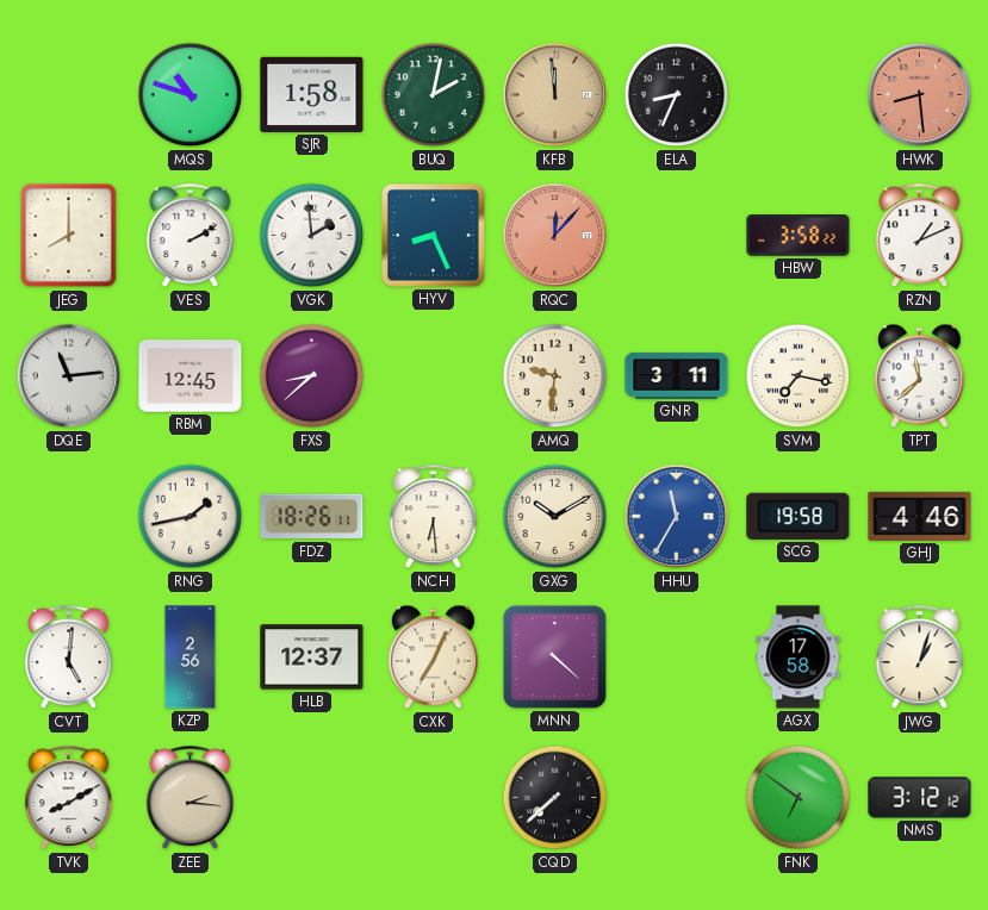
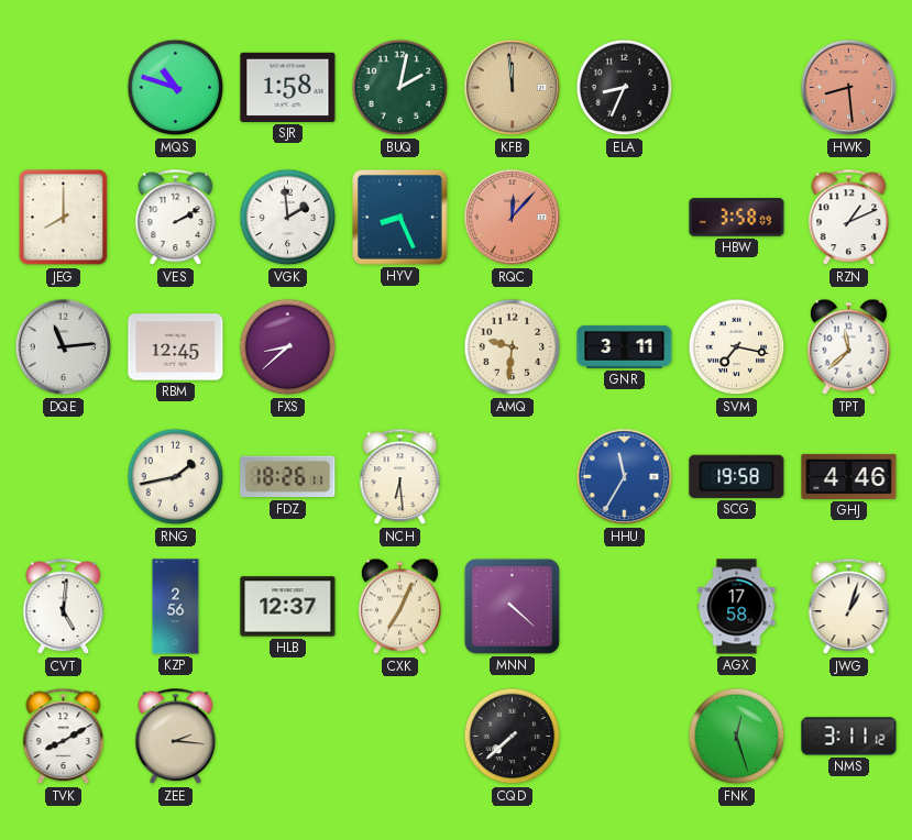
HBW: 3:58:22 -> 3:58:09
GXG: 10:10 -> none
FNK: 6:51 -> 12:27
NMS: 3:12 -> 3:11
